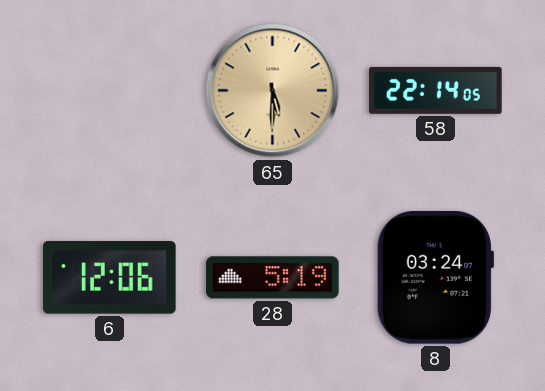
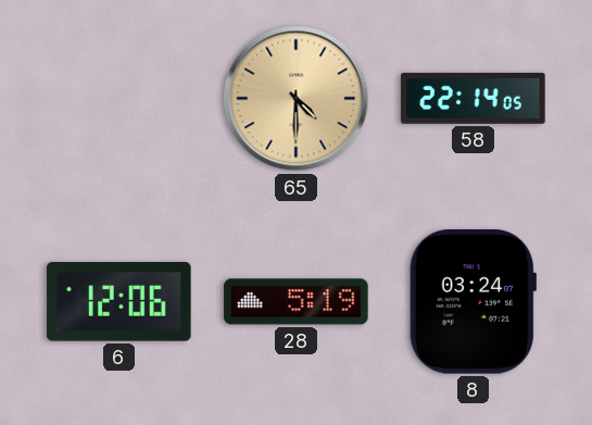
65: 5:30 -> 4:30
